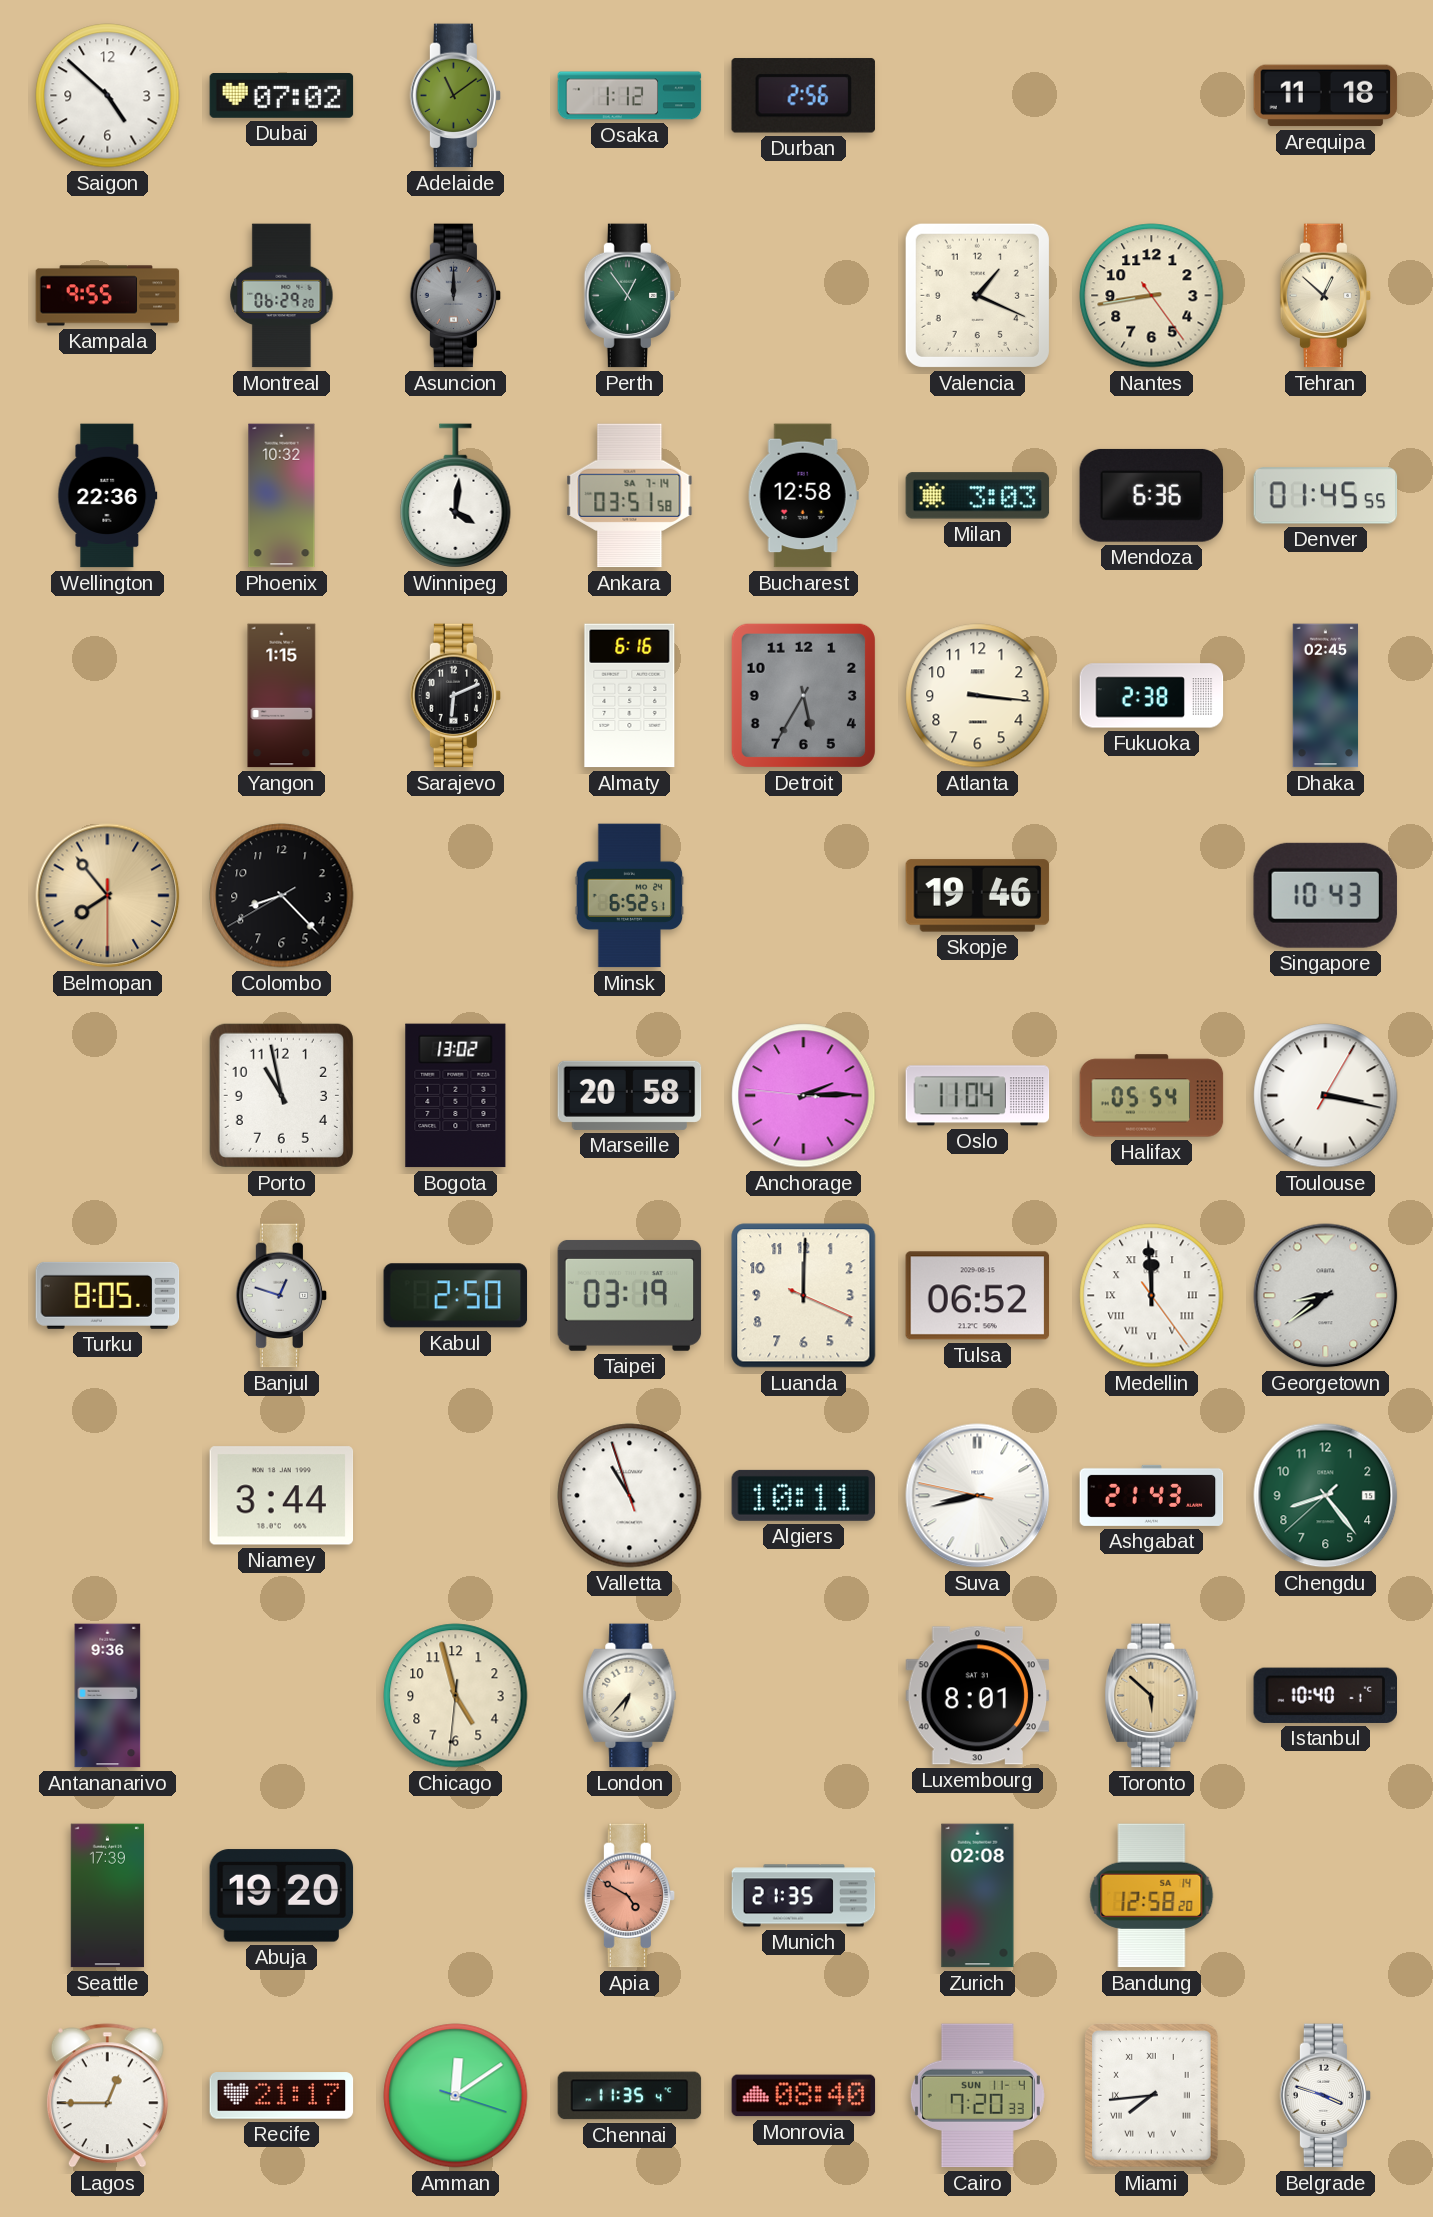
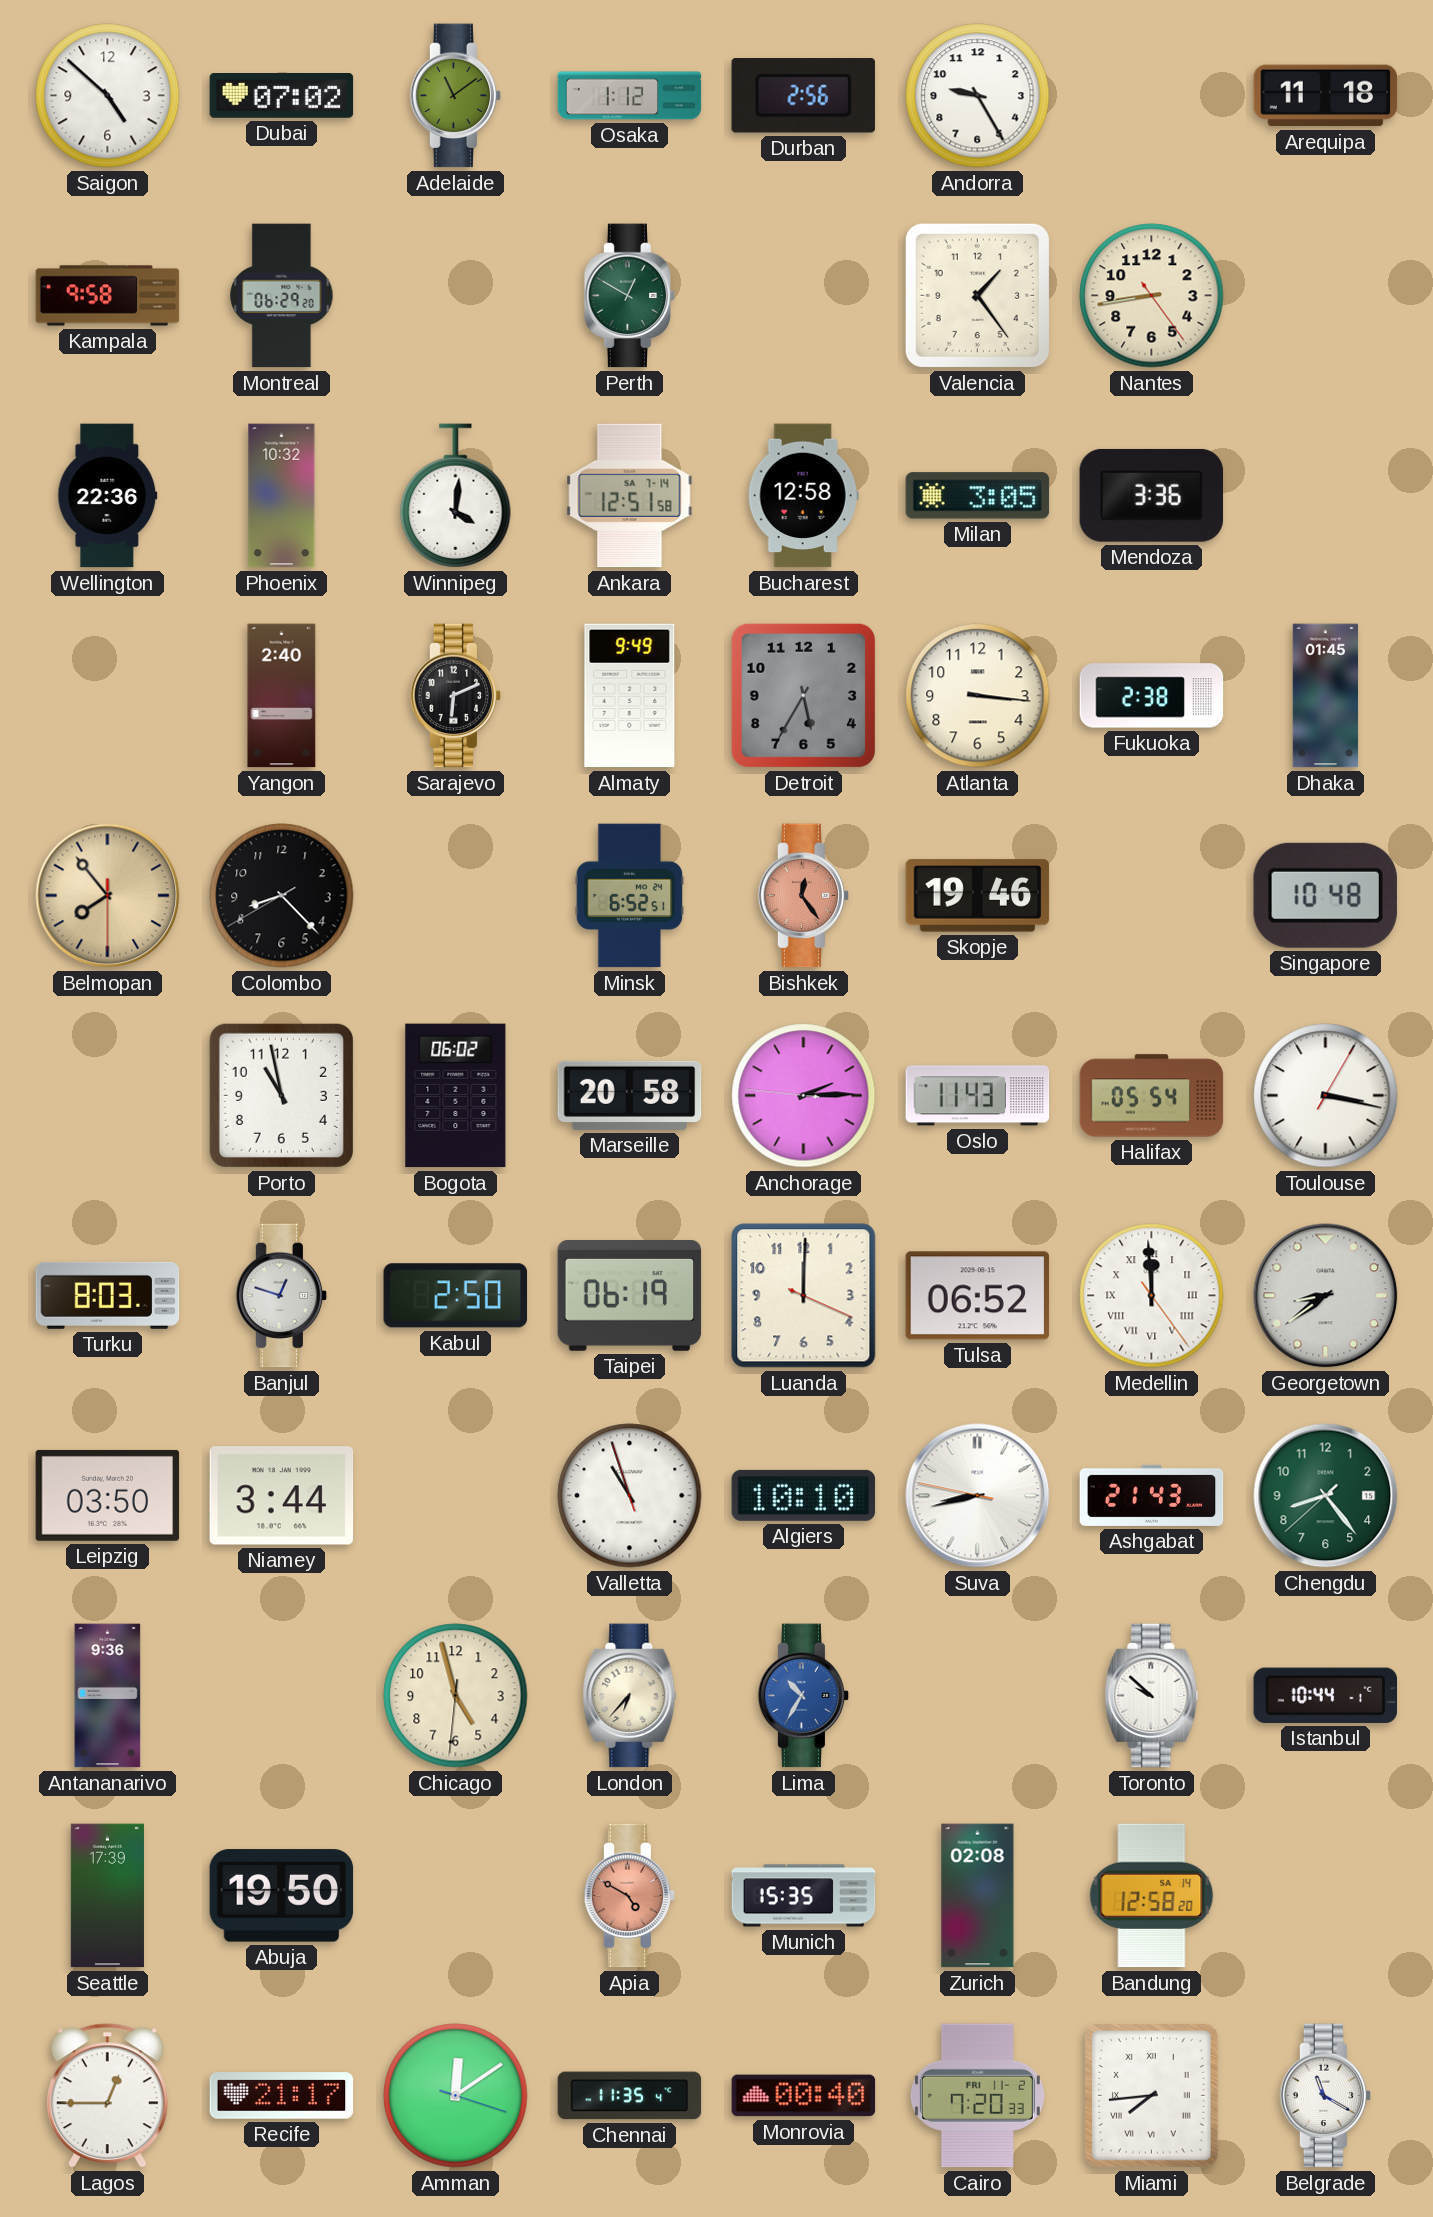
Andorra: none -> 9:25
Kampala: 9:55 -> 9:58
Asuncion: 12:00 -> none
Perth: 12:54 -> 12:50
Valencia: 1:19 -> 1:24
Tehran: 12:52 -> none
Ankara: 03:51 -> 12:51
Milan: 3:03 -> 3:05
Mendoza: 6:36 -> 3:36
Denver: 01:45 -> none
Yangon: 1:15 -> 2:40
Almaty: 6:16 -> 9:49
Dhaka: 02:45 -> 01:45
Bishkek: none -> 12:24
Singapore: 10:43 -> 10:48
Bogota: 13:02 -> 06:02
Oslo: 11:04 -> 11:43
Turku: 8:05 -> 8:03
Taipei: 03:19 -> 06:19
Leipzig: none -> 03:50
Algiers: 10:11 -> 10:10
Lima: none -> 10:35
Luxembourg: 8:01 -> none
Toronto: 5:52 -> 9:52
Toronto dial: champagne -> white
Istanbul: 10:40 -> 10:44
Abuja: 19:20 -> 19:50
Munich: 21:35 -> 15:35
Monrovia: 08:40 -> 00:40
Cairo date: SUN 11-4 -> FRI 11-2
Belgrade: 3:48 -> 11:20
